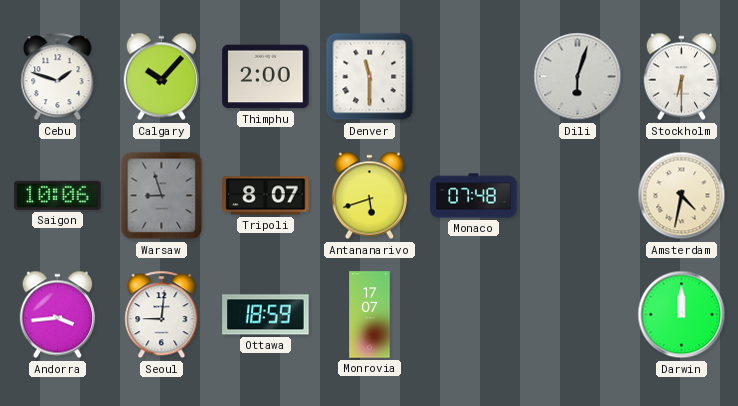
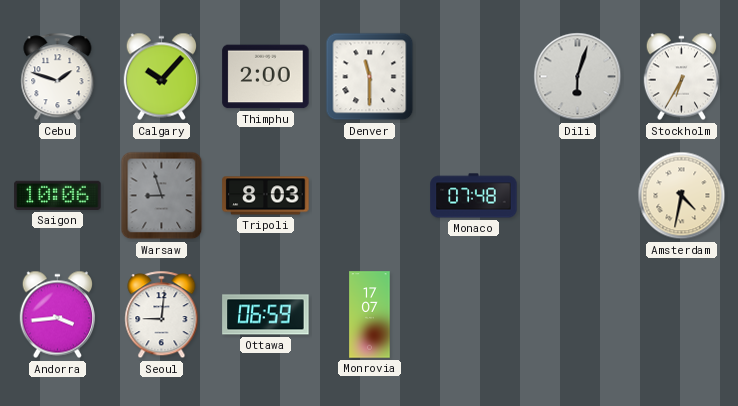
Stockholm: 6:30 -> 6:35
Tripoli: 8:07 -> 8:03
Antananarivo: 5:42 -> none
Ottawa: 18:59 -> 06:59
Darwin: 12:00 -> none
